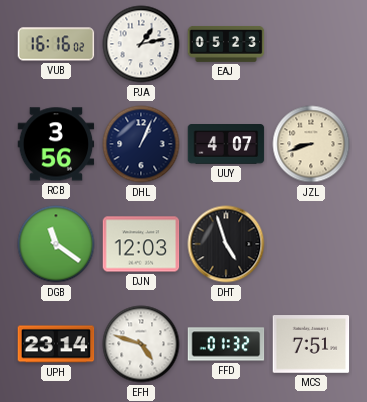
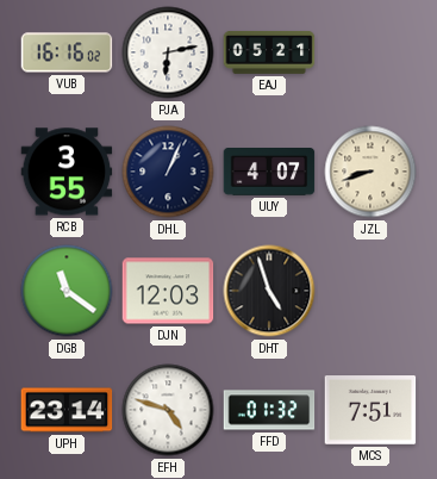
PJA: 1:13 -> 6:13
EAJ: 05:23 -> 05:21
RCB: 3:56 -> 3:55
